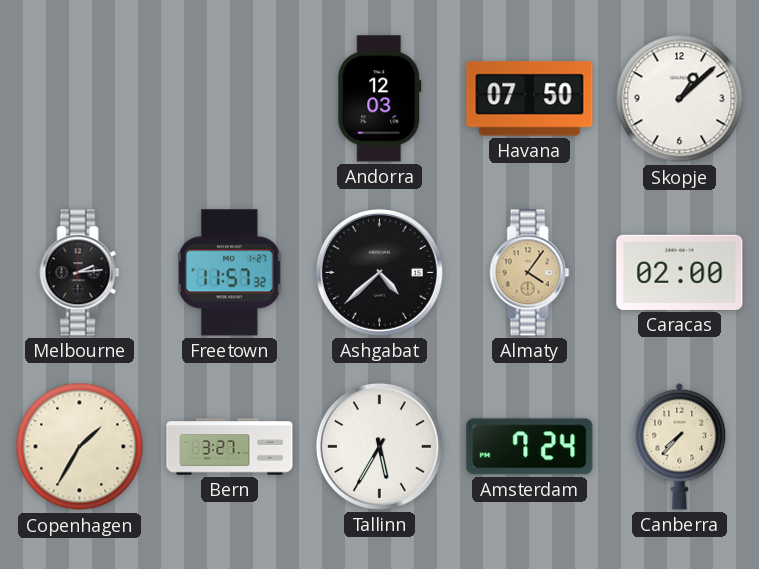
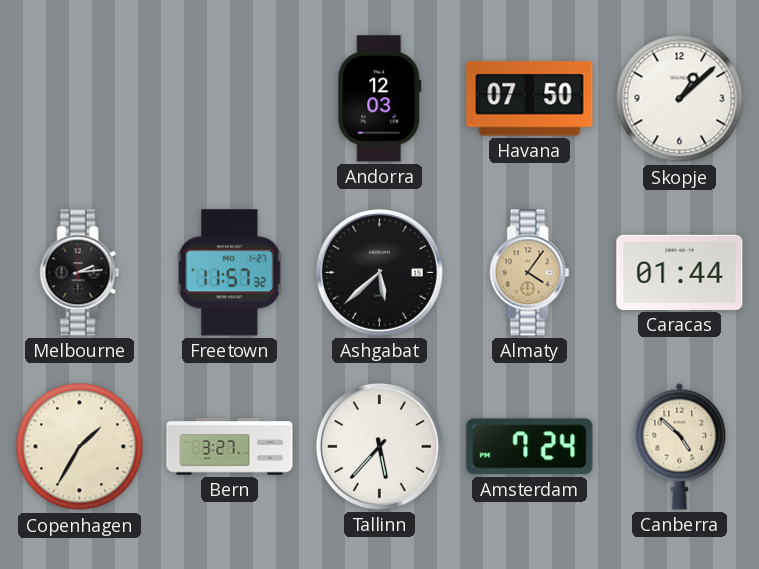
Ashgabat: 4:38 -> 5:38
Caracas: 02:00 -> 01:44
Tallinn: 5:35 -> 5:37
Canberra: 7:37 -> 4:52
